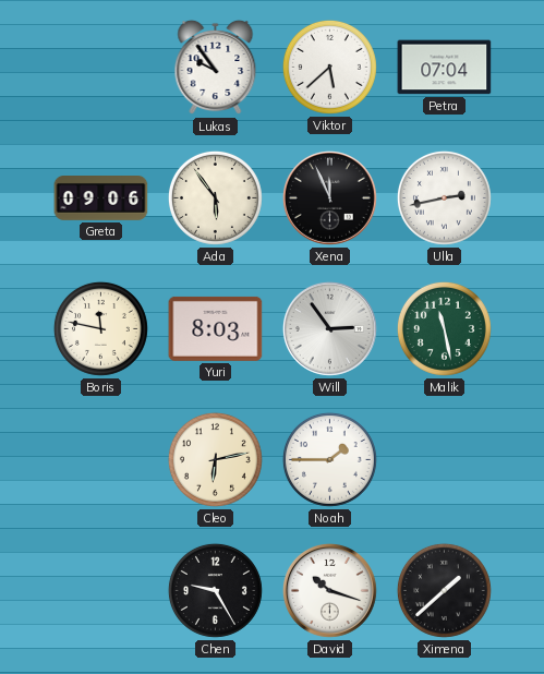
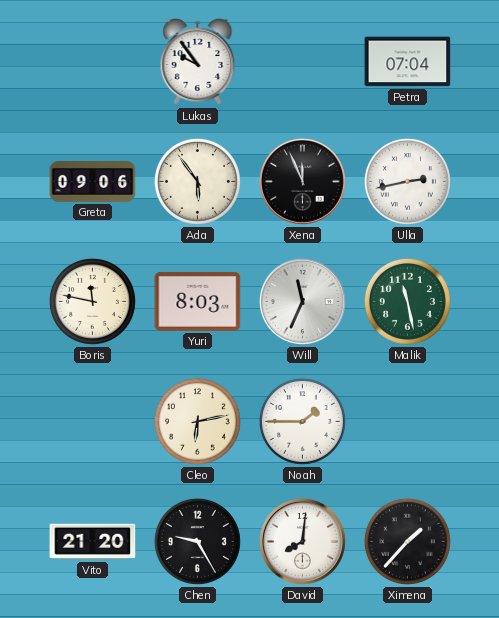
Viktor: 5:38 -> none
Will: 2:54 -> 11:34
Vito: none -> 21:20
David: 10:18 -> 8:01
Ximena: 1:38 -> 1:37
